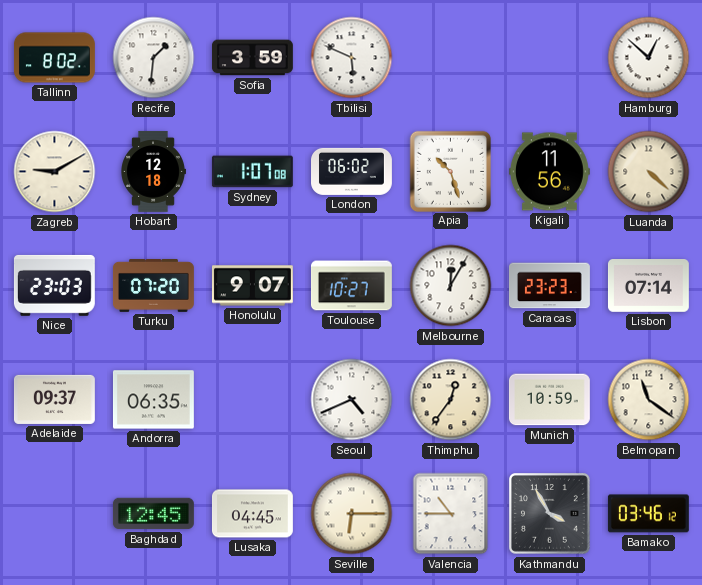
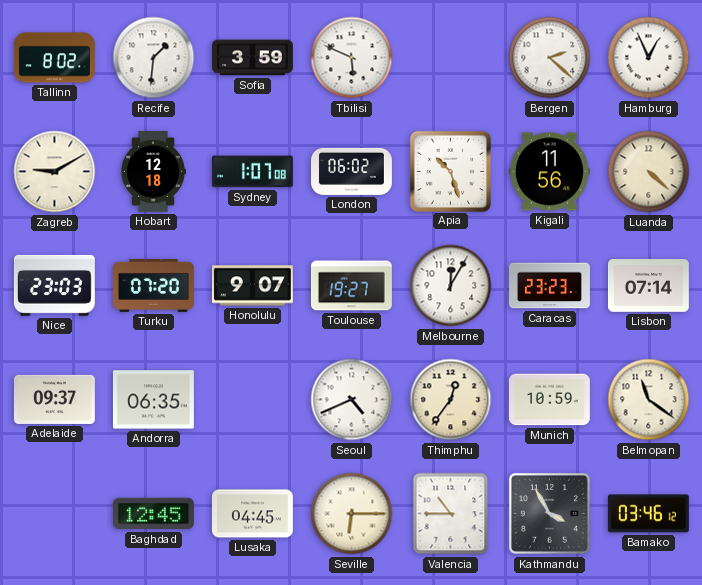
Bergen: none -> 2:22
Hamburg: 12:52 -> 12:56
Toulouse: 10:27 -> 19:27
